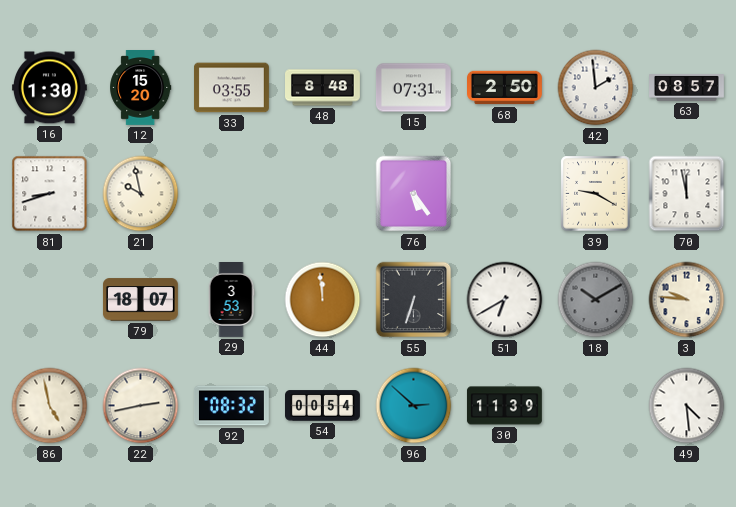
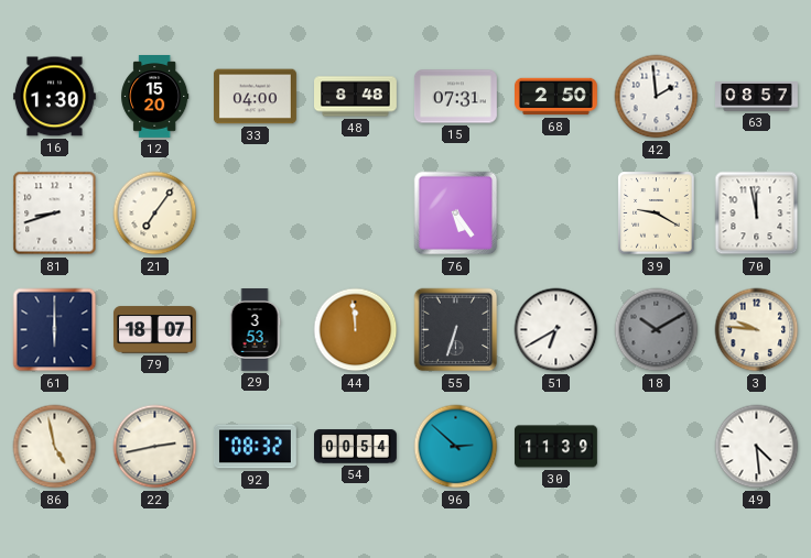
33: 03:55 -> 04:00
21: 9:58 -> 7:06
61: none -> 6:00
